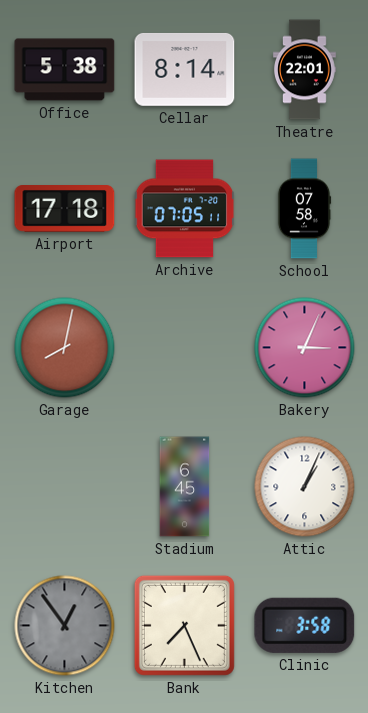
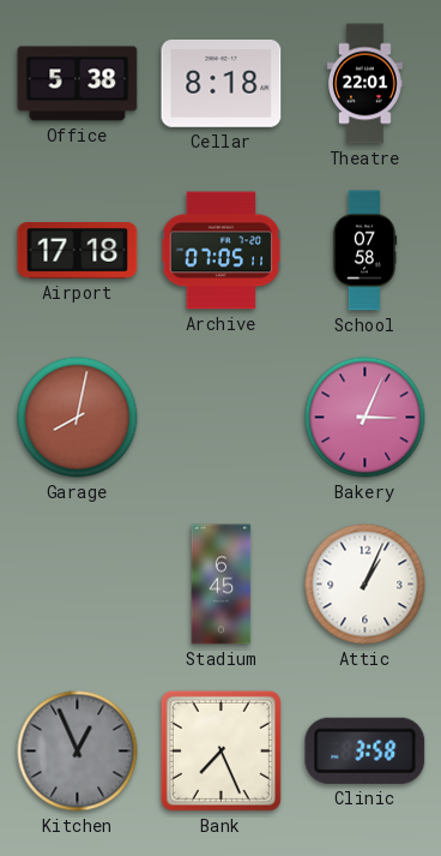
Cellar: 8:14 -> 8:18
Kitchen: 12:54 -> 12:56
